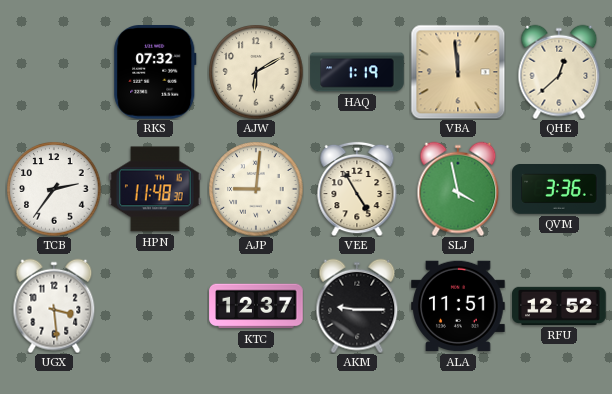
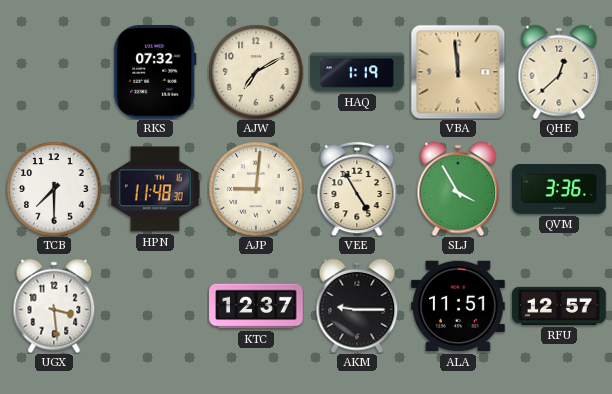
AJW: 6:10 -> 7:10
TCB: 2:36 -> 7:30
SLJ: 3:58 -> 3:55
RFU: 12:52 -> 12:57
